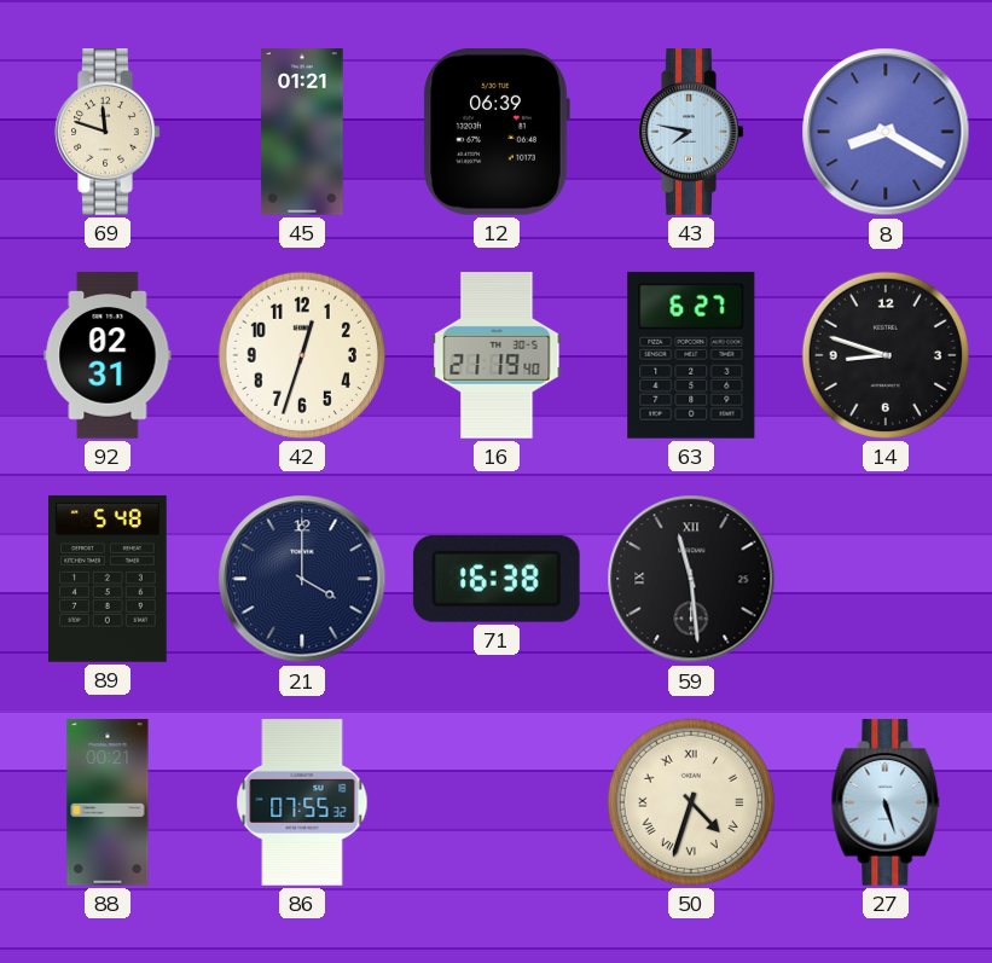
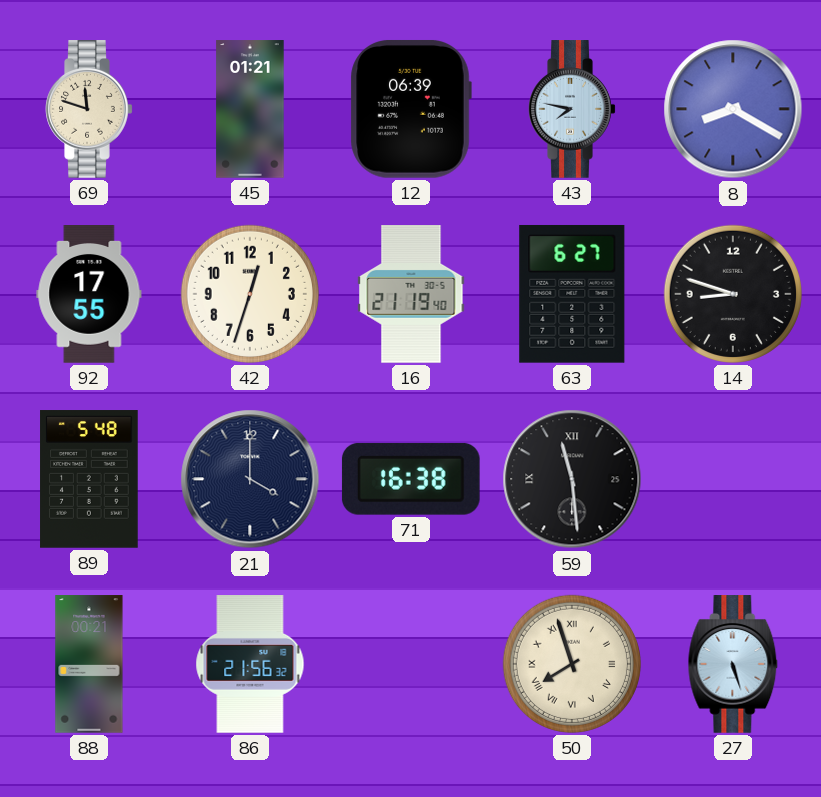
92: 02:31 -> 17:55
86: 07:55 -> 21:56
50: 4:33 -> 7:57
